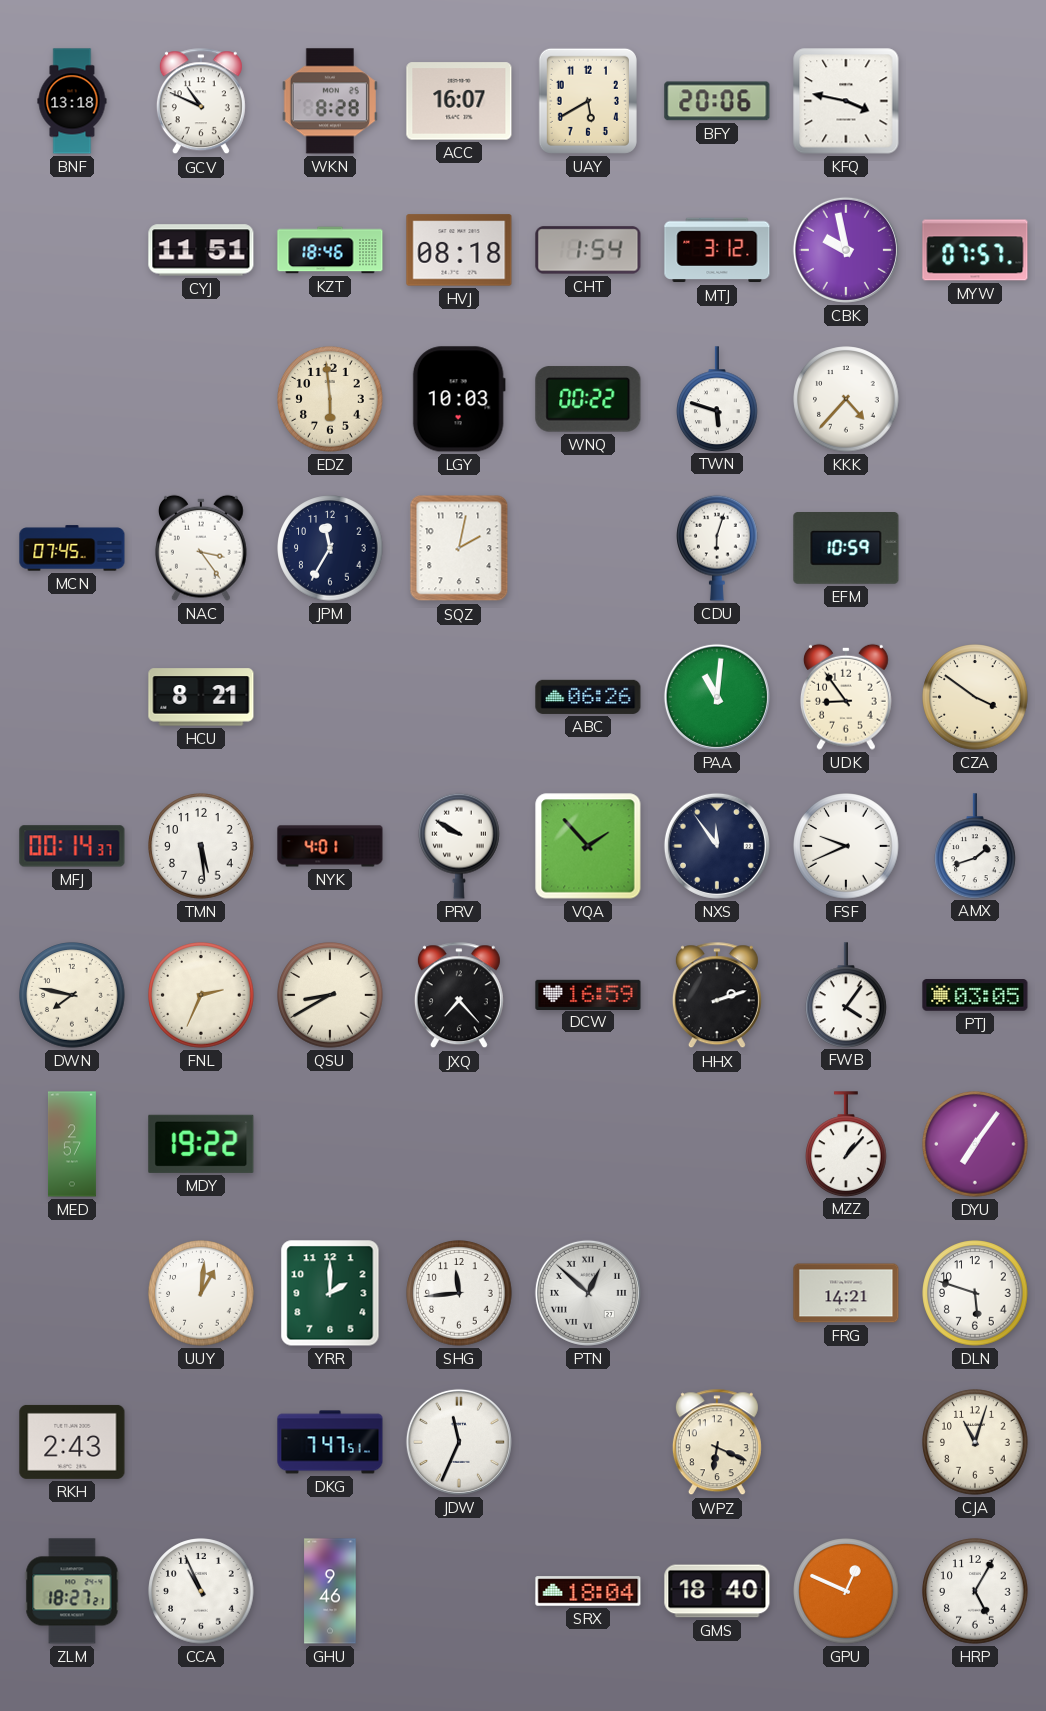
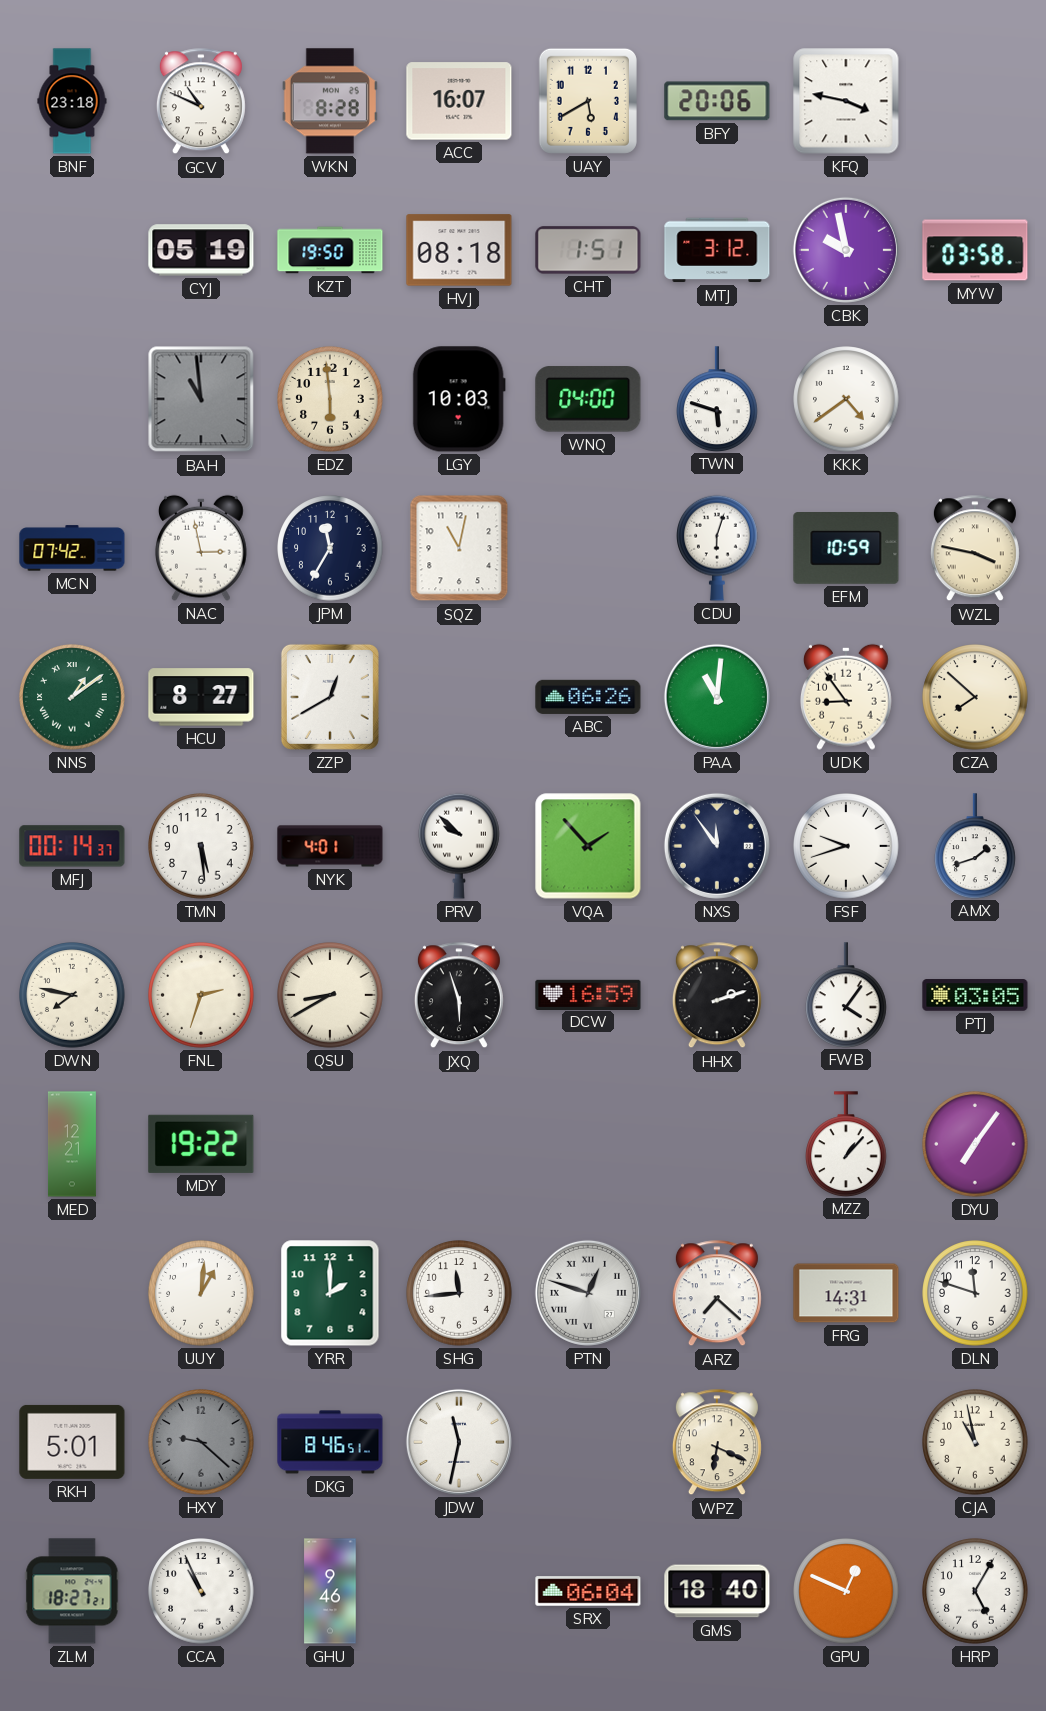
BNF: 13:18 -> 23:18
CYJ: 11:51 -> 05:19
KZT: 18:46 -> 19:50
CHT: 1:54 -> 1:51
MYW: 07:57 -> 03:58
BAH: none -> 10:59
WNQ: 00:22 -> 04:00
KKK: 4:37 -> 4:39
MCN: 07:45 -> 07:42
NAC: 3:24 -> 2:58
SQZ: 2:02 -> 11:02
WZL: none -> 3:47
NNS: none -> 1:09
HCU: 8:21 -> 8:27
ZZP: none -> 12:40
CZA: 3:51 -> 7:52
PRV: 9:50 -> 9:52
FSF: 9:41 -> 9:42
FNL: 2:34 -> 2:33
JXQ: 7:23 -> 5:57
MED: 2:57 -> 12:21
PTN: 12:52 -> 12:48
ARZ: none -> 7:22
FRG: 14:21 -> 14:31
DLN: 5:48 -> 11:48
RKH: 2:43 -> 5:01
HXY: none -> 9:22
DKG: 7:47 -> 8:46
JDW: 11:34 -> 11:32
CJA: 11:03 -> 10:58
SRX: 18:04 -> 06:04
